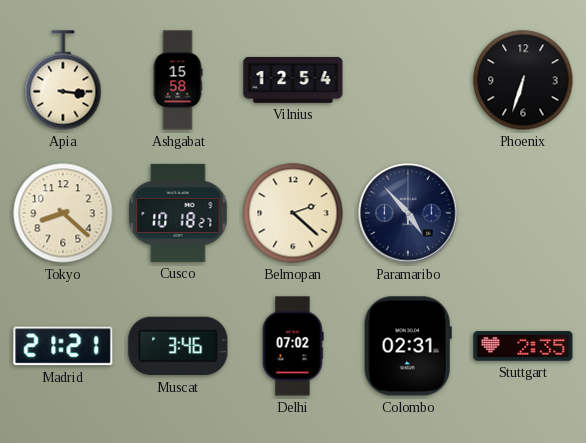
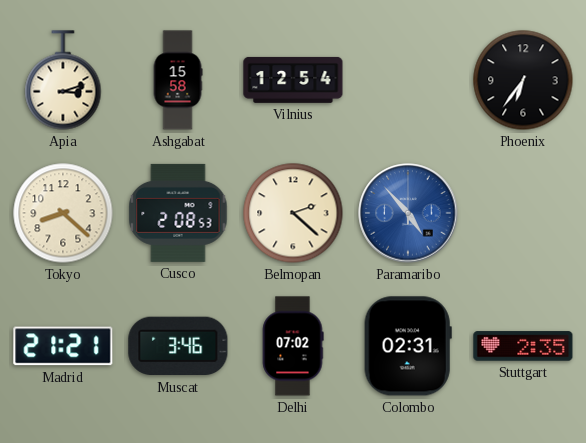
Apia: 3:16 -> 3:12
Phoenix: 6:33 -> 6:36
Cusco: 10:18 -> 2:08
Paramaribo dial: navy -> blue
